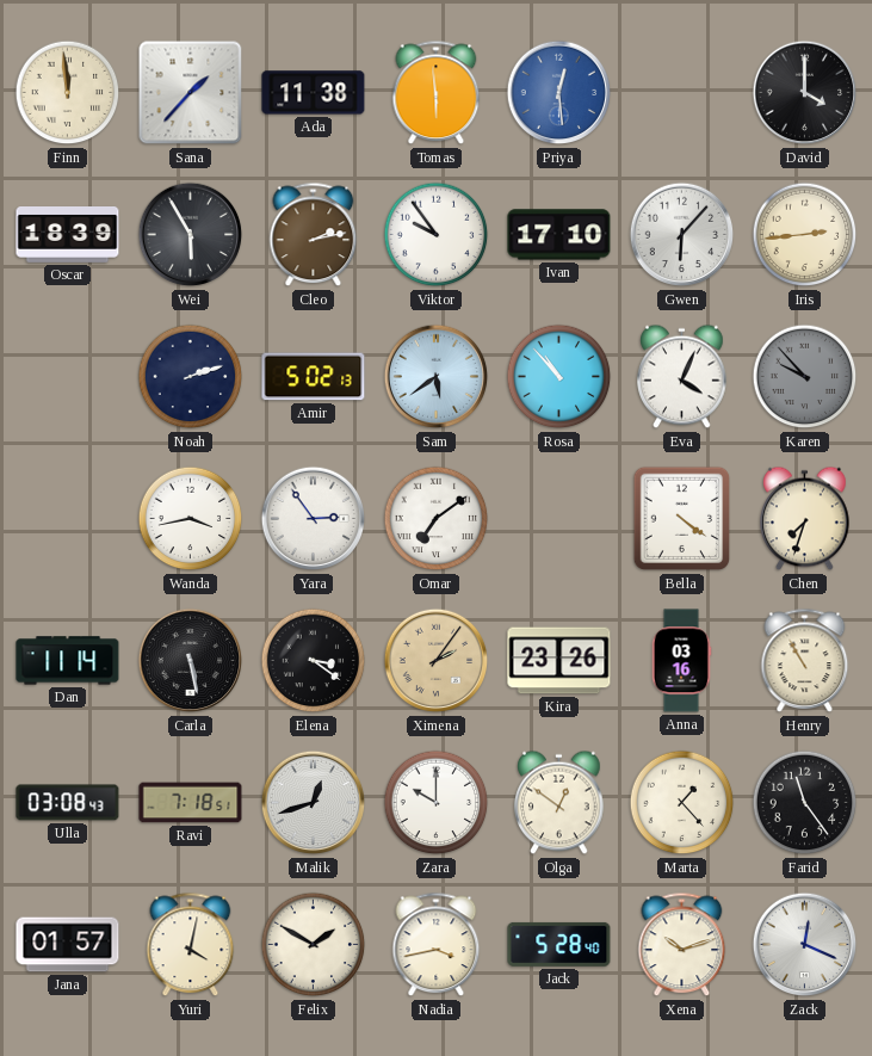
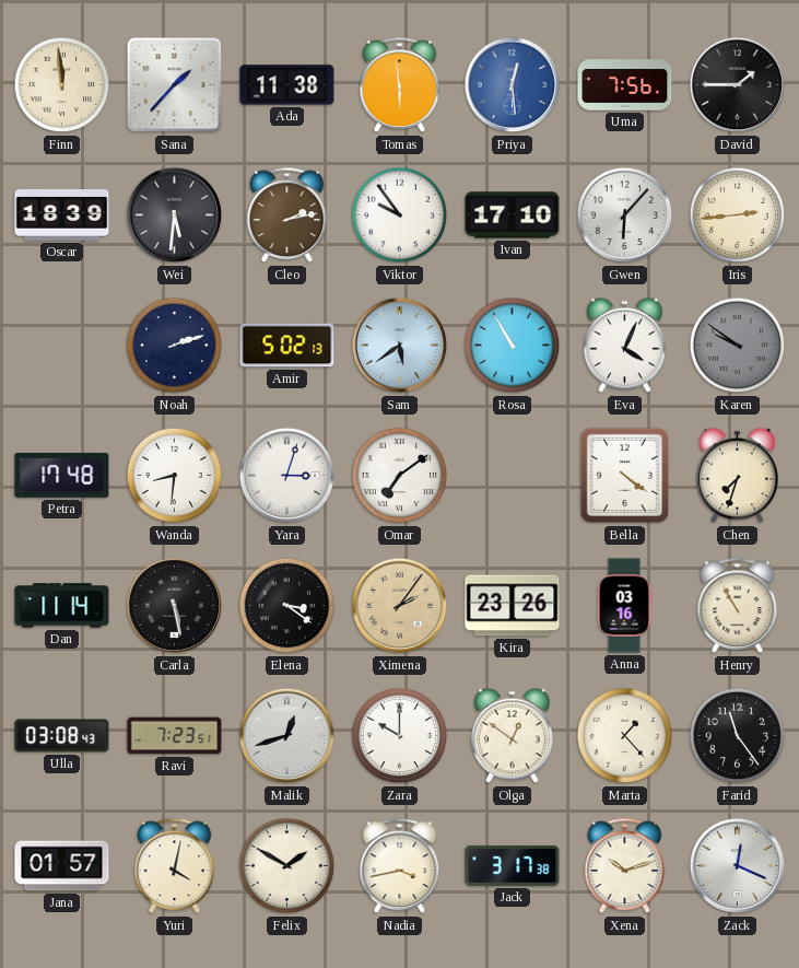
Uma: none -> 7:56
David: 4:00 -> 1:45
Wei: 5:55 -> 5:31
Rosa: 10:53 -> 10:55
Karen: 9:53 -> 9:51
Petra: none -> 17:48
Wanda: 3:43 -> 8:31
Yara: 2:54 -> 3:03
Ravi: 7:18 -> 7:23
Jack: 5:28 -> 3:17
